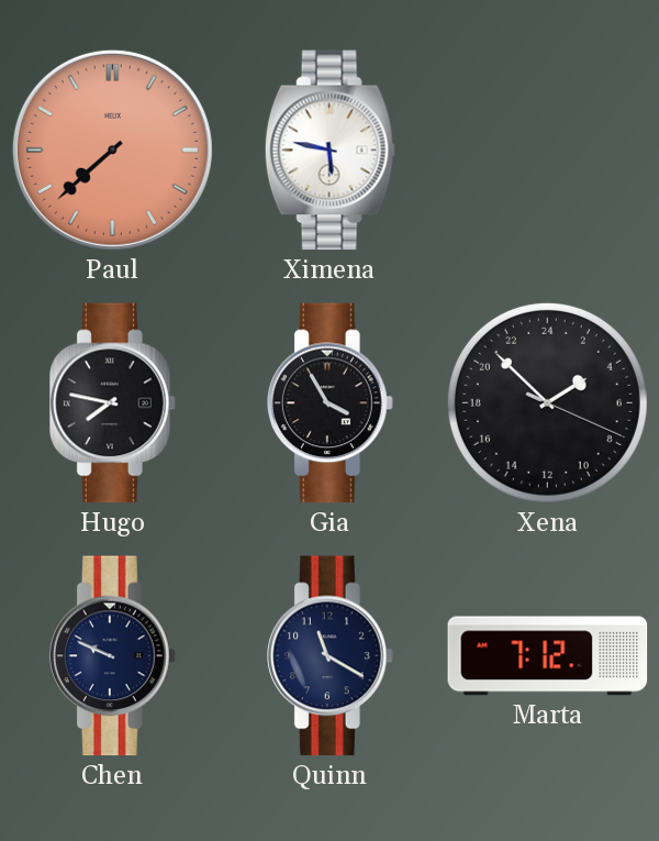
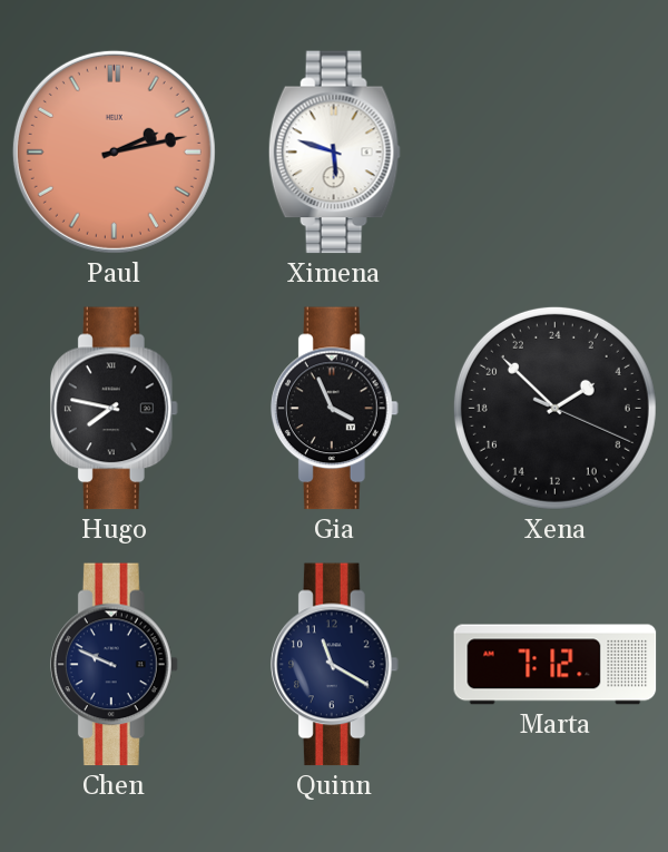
Paul: 7:38 -> 2:13
Ximena: 5:47 -> 5:48
Gia: 3:55 -> 3:56
